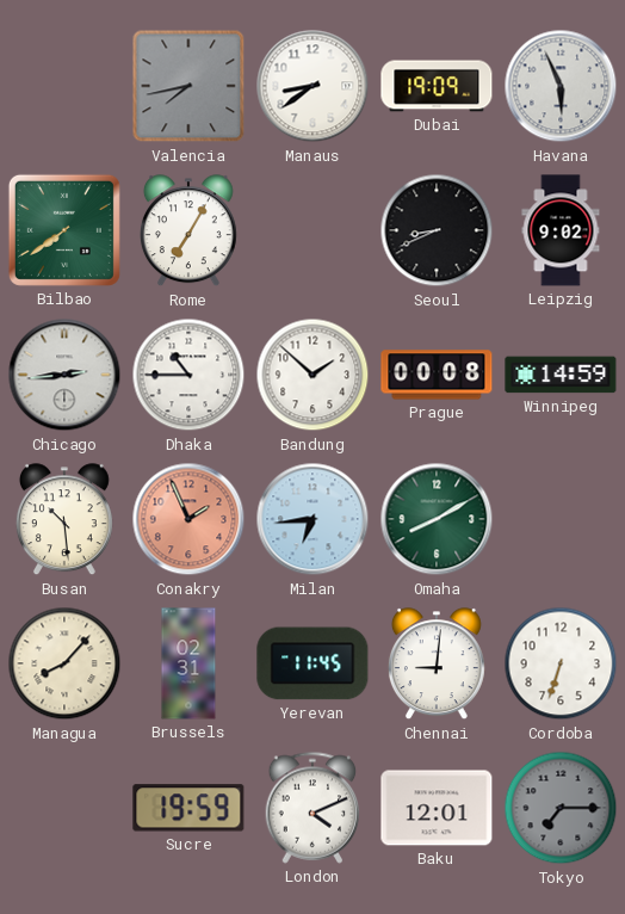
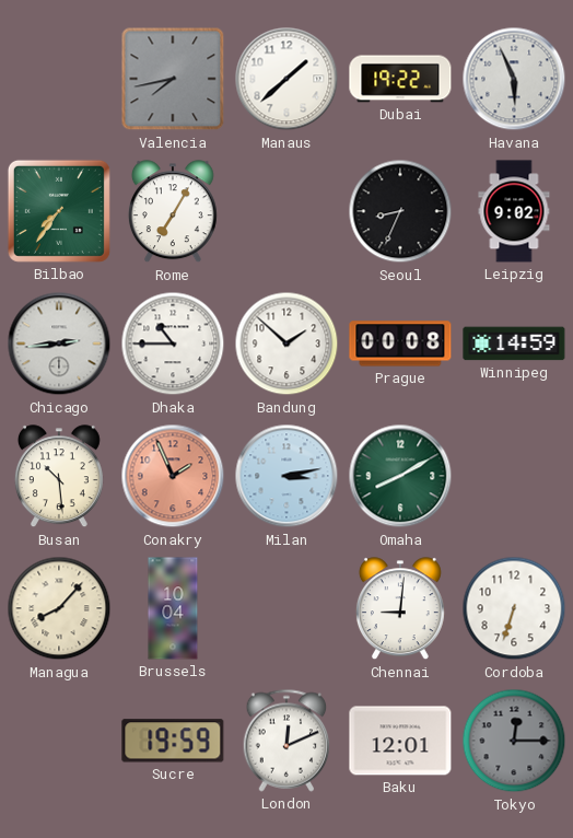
Manaus: 8:39 -> 1:38
Dubai: 19:09 -> 19:22
Bilbao: 7:39 -> 7:36
Seoul: 8:41 -> 8:34
Milan: 6:44 -> 3:13
Brussels: 02:31 -> 10:04
Yerevan: 11:45 -> none
London: 4:11 -> 12:11
Tokyo: 7:15 -> 12:15
